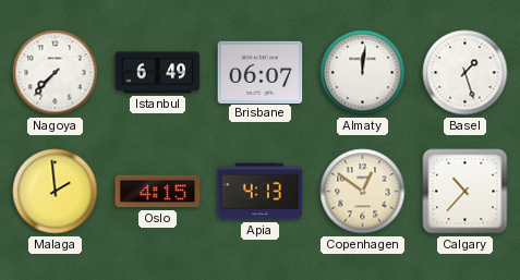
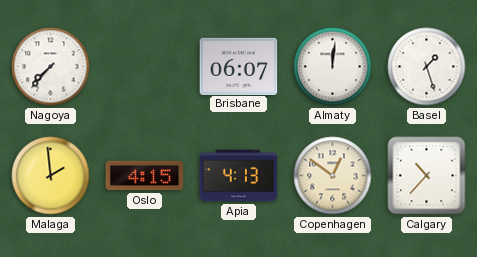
Istanbul: 6:49 -> none
